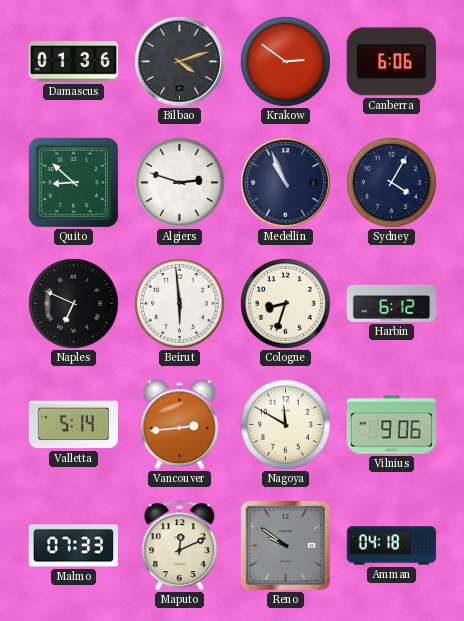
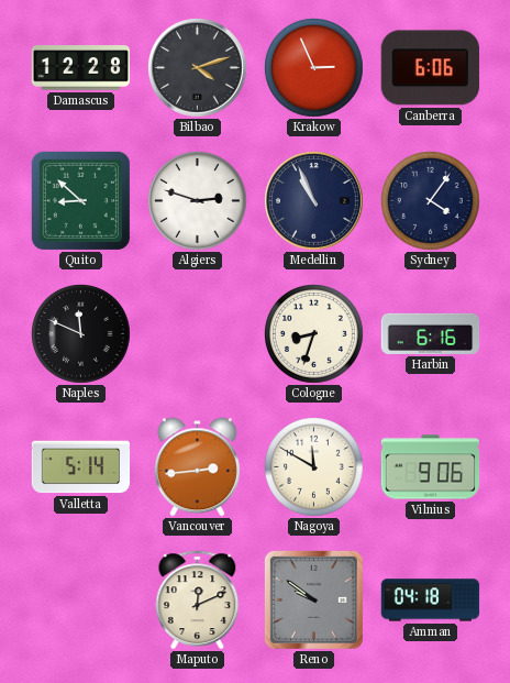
Damascus: 01:36 -> 12:28
Krakow: 2:51 -> 2:56
Sydney: 4:05 -> 4:06
Naples: 6:49 -> 11:49
Beirut: 5:59 -> none
Harbin: 6:12 -> 6:16
Malmo: 07:33 -> none
